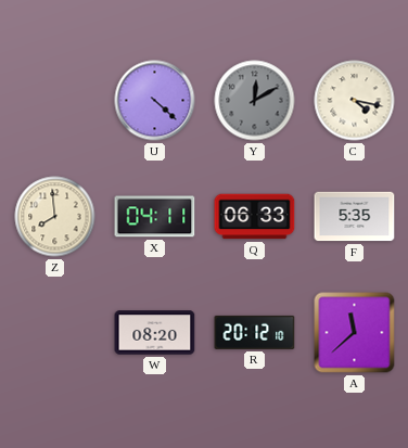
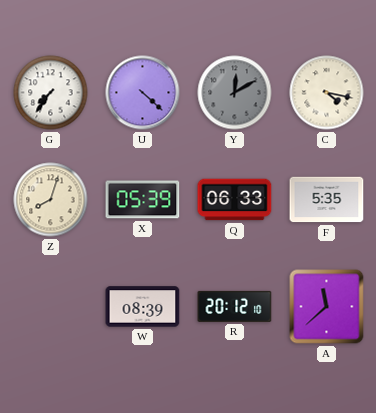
G: none -> 7:36
Z: 7:59 -> 8:03
X: 04:11 -> 05:39
W: 08:20 -> 08:39
